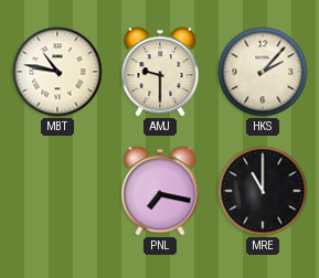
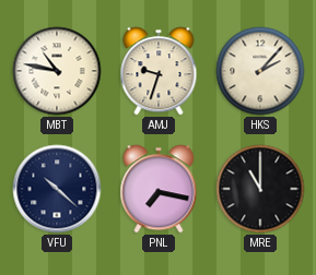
AMJ: 9:30 -> 9:33
VFU: none -> 10:22
